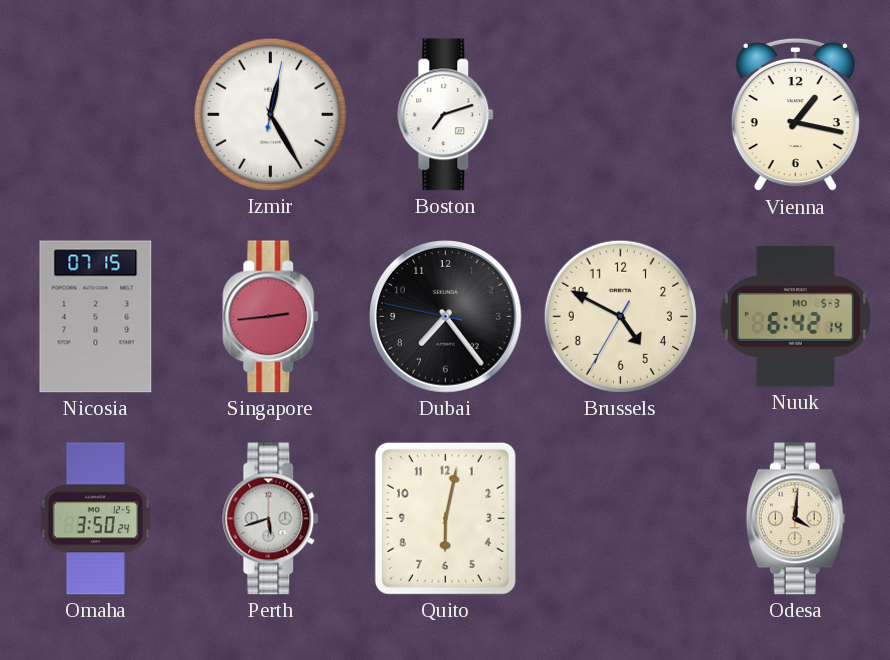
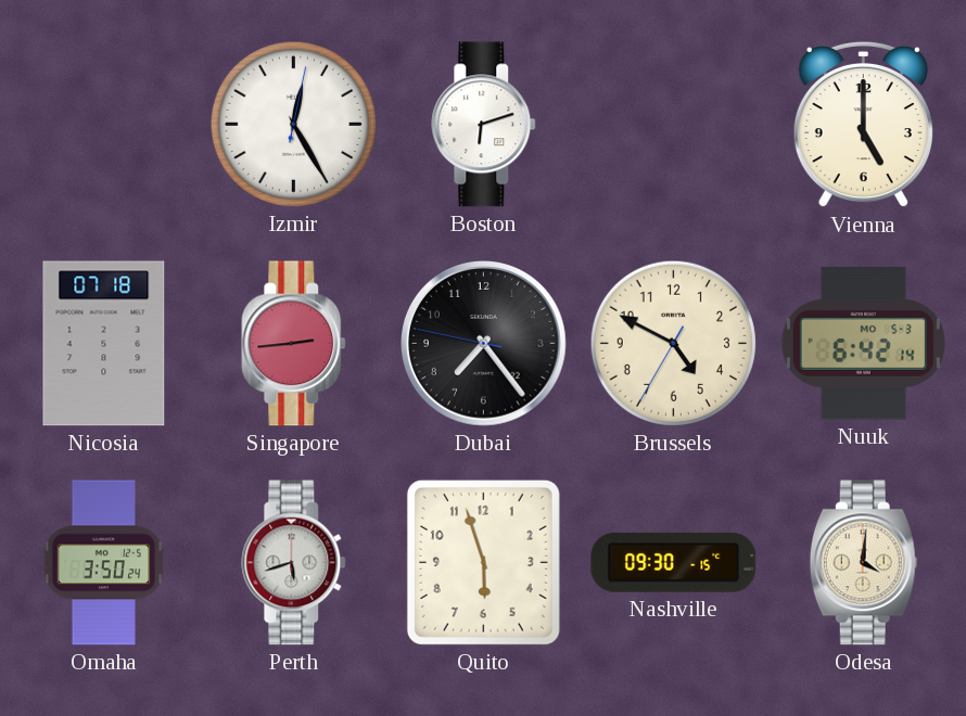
Boston: 7:12 -> 6:12
Vienna: 1:17 -> 5:00
Nicosia: 07:15 -> 07:18
Quito: 6:02 -> 5:57
Nashville: none -> 09:30
